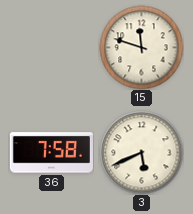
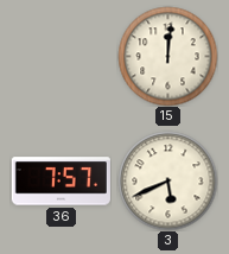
15: 11:48 -> 12:01
36: 7:58 -> 7:57
